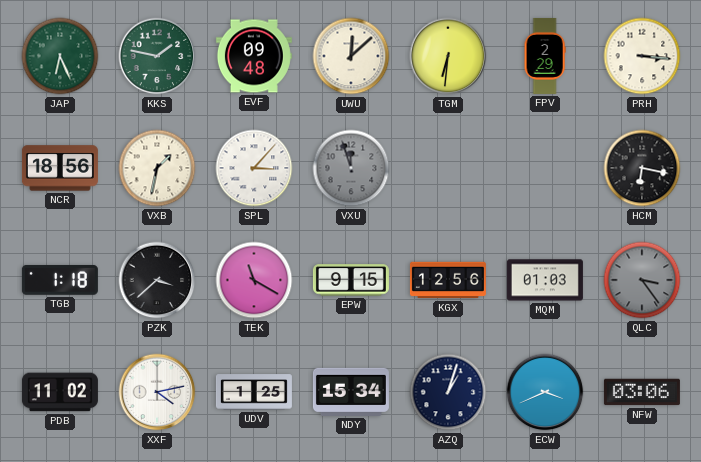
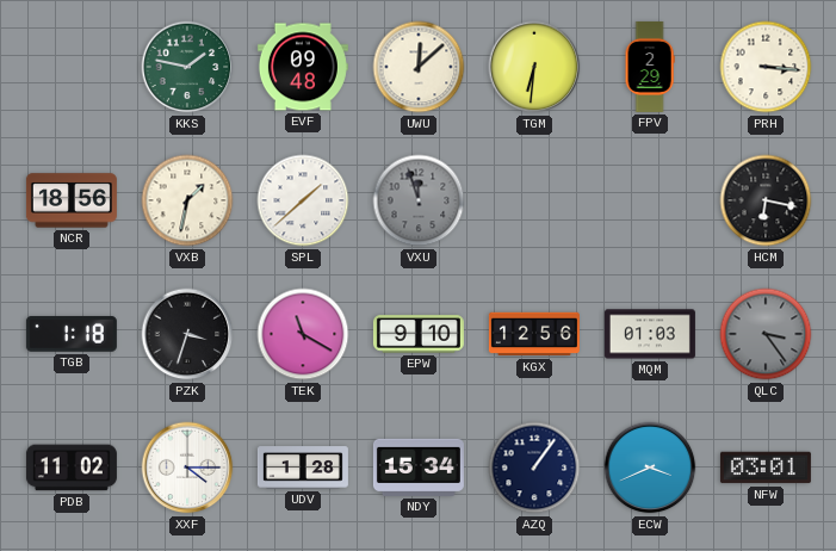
JAP: 6:26 -> none
SPL: 3:07 -> 1:38
PZK: 3:38 -> 3:33
EPW: 9:15 -> 9:10
XXF: 4:13 -> 4:15
UDV: 1:25 -> 1:28
AZQ: 1:03 -> 1:06
NFW: 03:06 -> 03:01
